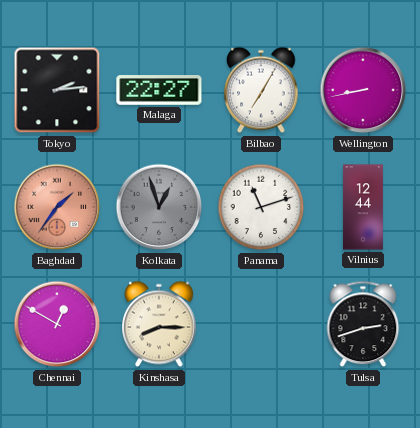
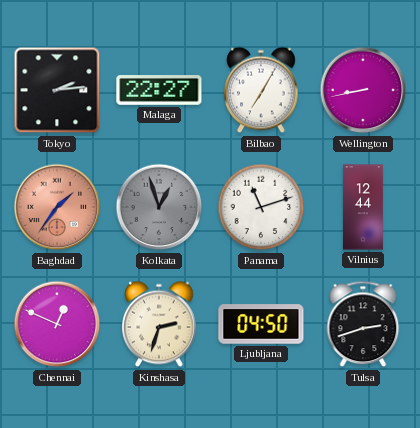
Chennai: 12:50 -> 12:49
Kinshasa: 8:15 -> 2:33
Ljubljana: none -> 04:50
